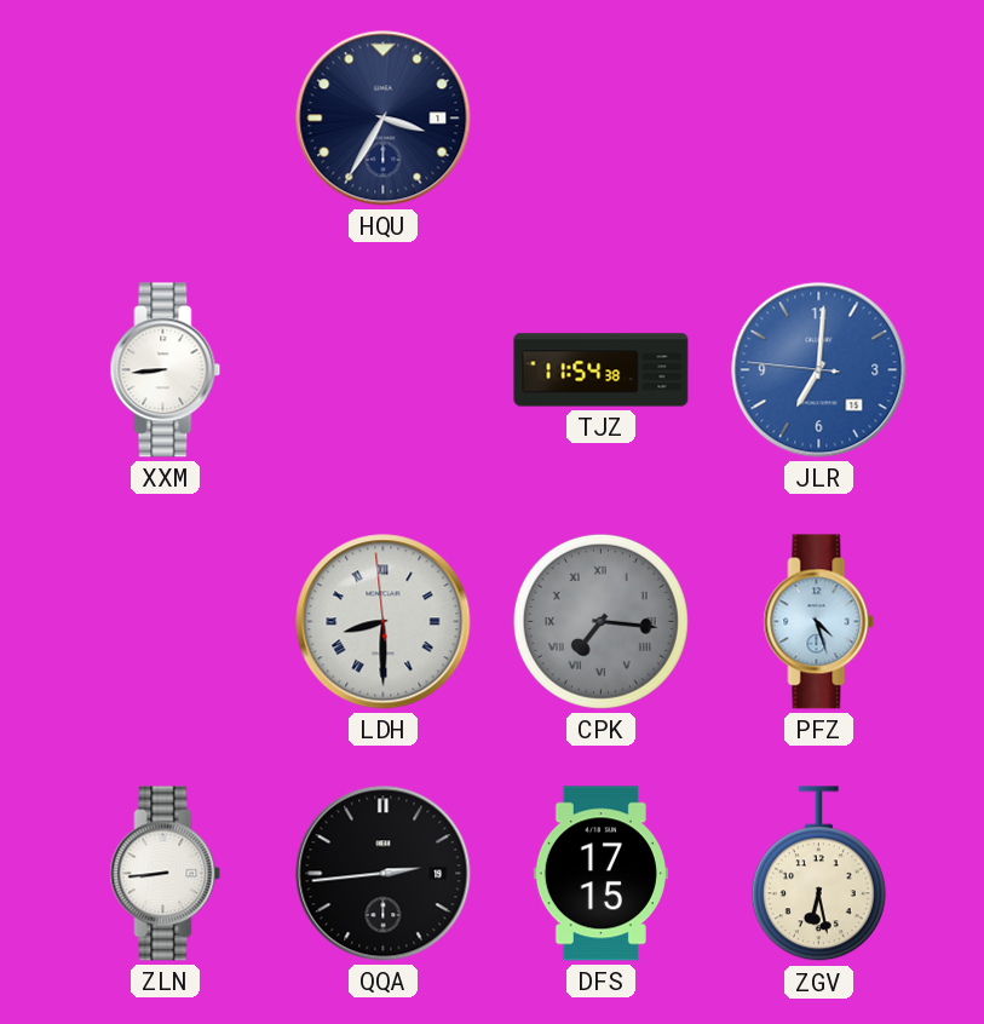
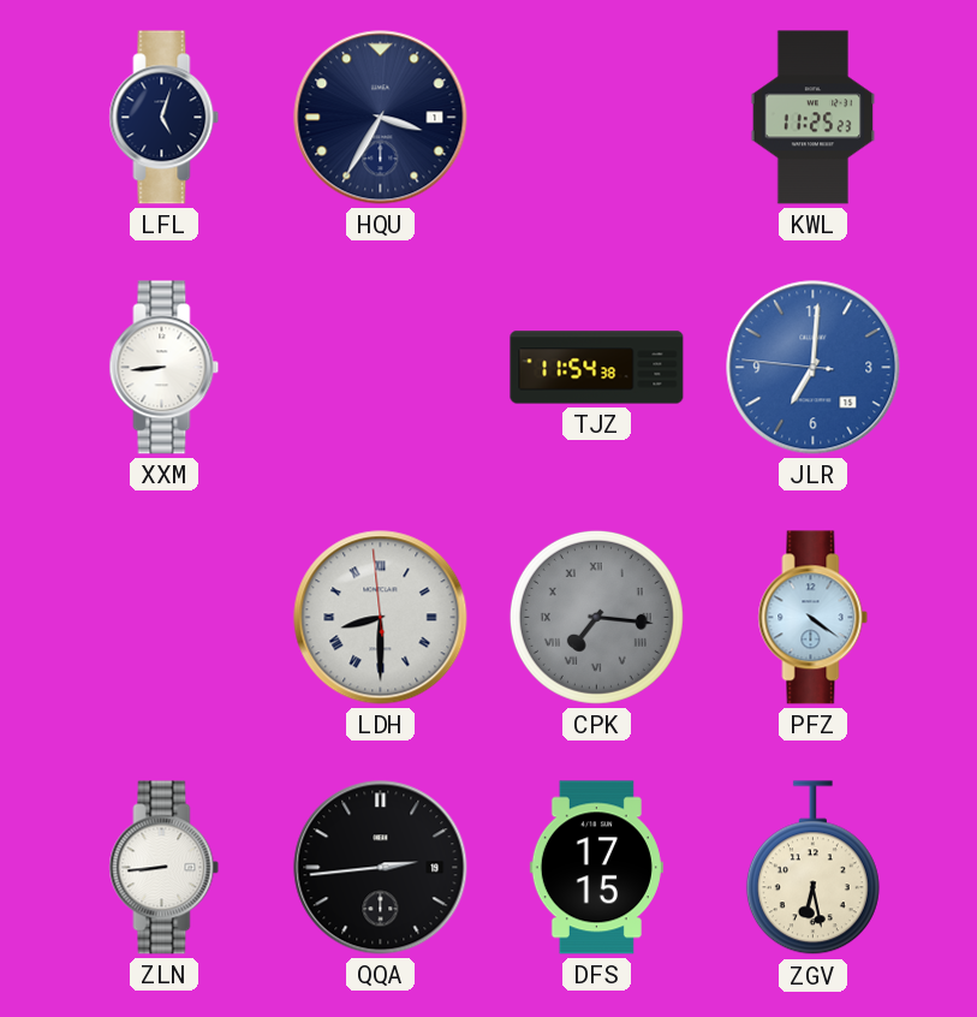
LFL: none -> 5:03
KWL: none -> 11:25
PFZ: 4:27 -> 4:21
